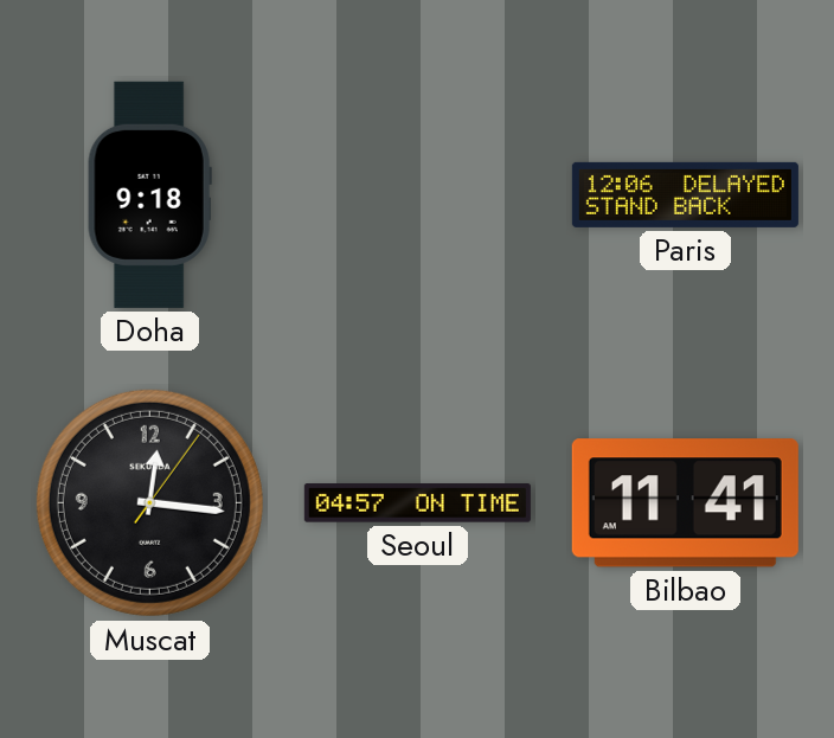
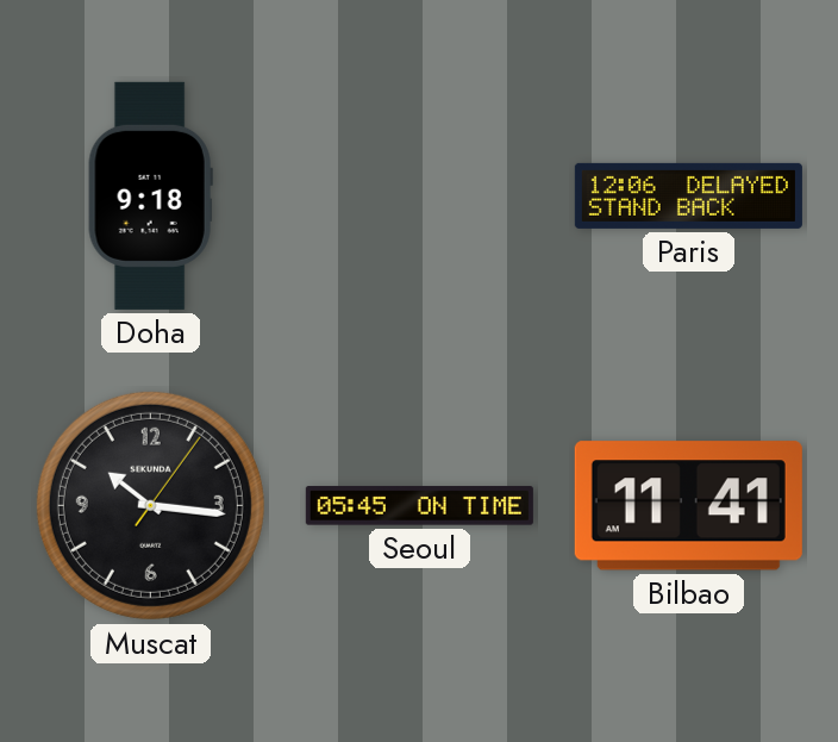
Muscat: 12:16 -> 10:16
Seoul: 04:57 -> 05:45
